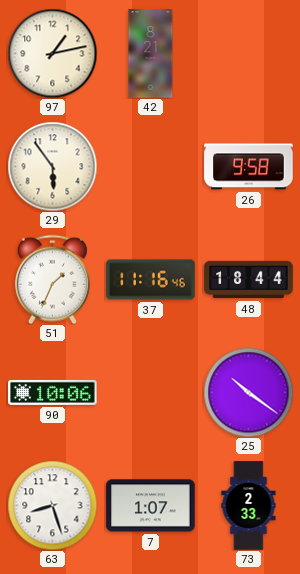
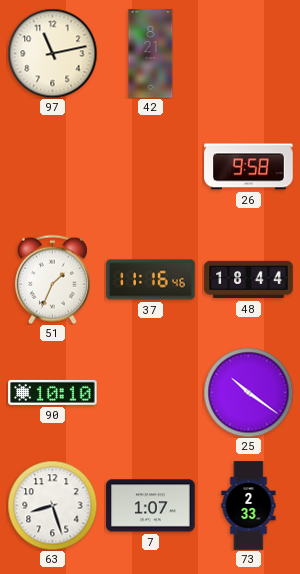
97: 1:13 -> 11:13
29: 5:54 -> none
90: 10:06 -> 10:10
